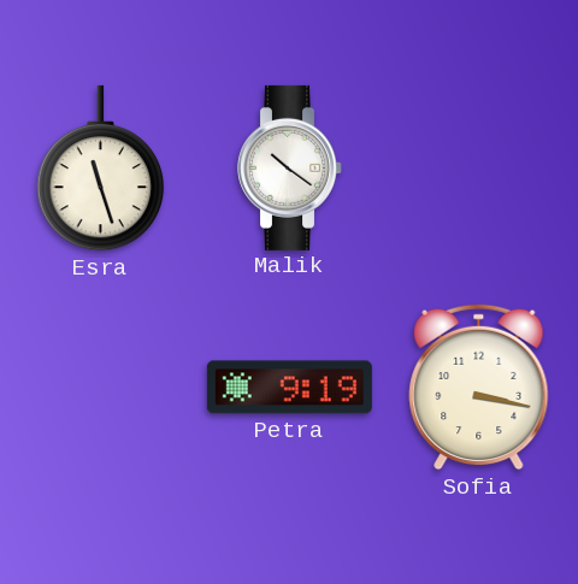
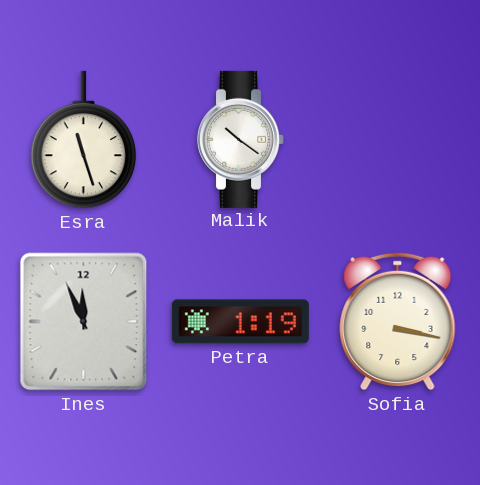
Ines: none -> 11:56
Petra: 9:19 -> 1:19
